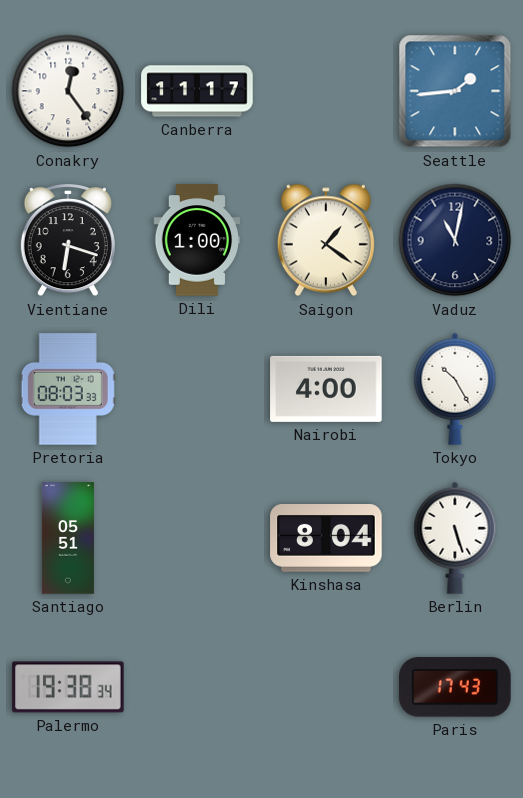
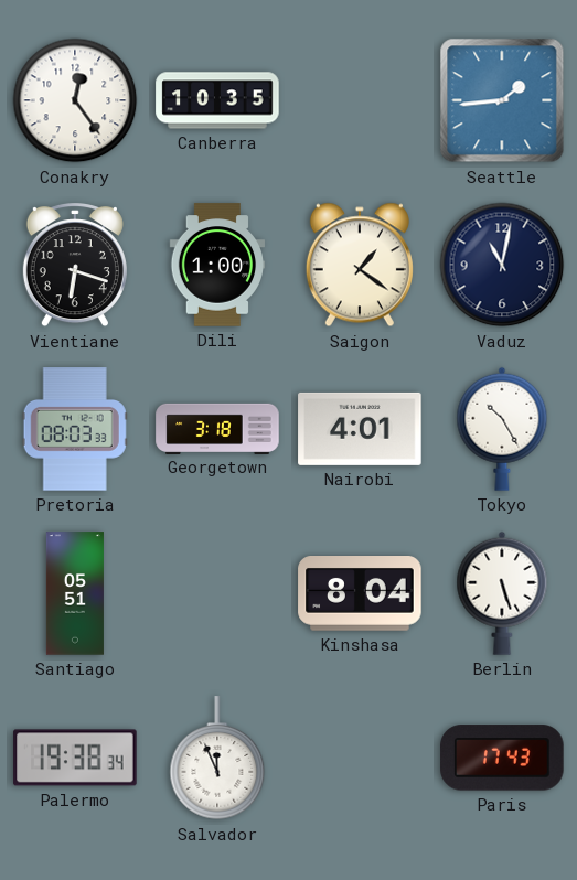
Canberra: 11:17 -> 10:35
Georgetown: none -> 3:18
Nairobi: 4:00 -> 4:01
Salvador: none -> 11:56
